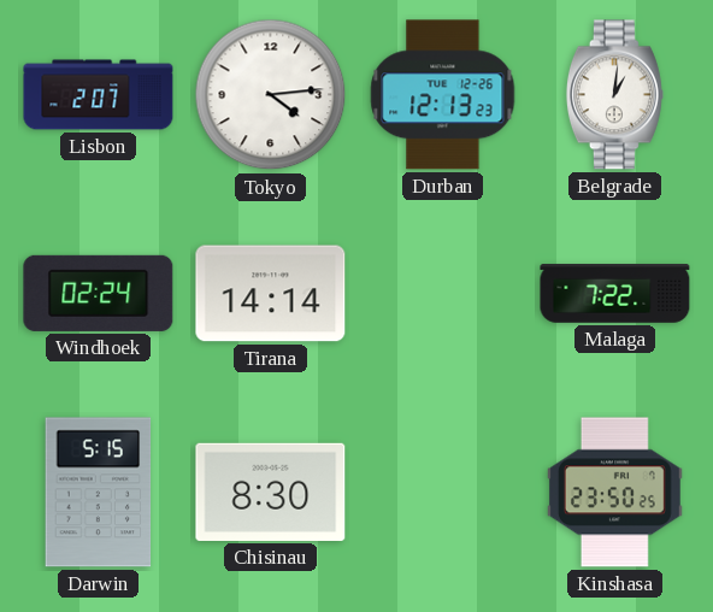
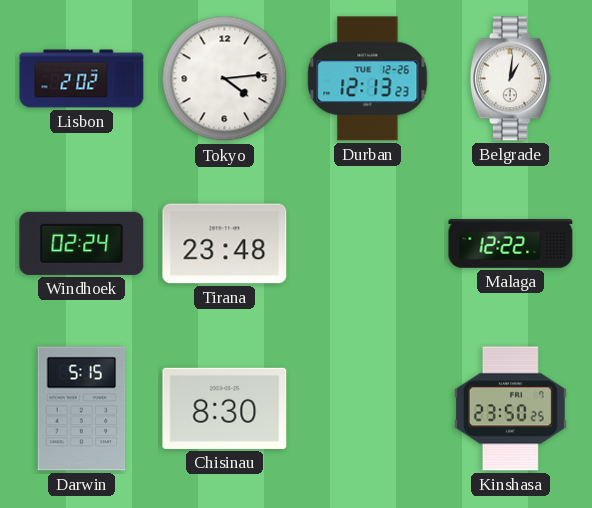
Lisbon: 2:07 -> 2:02
Tirana: 14:14 -> 23:48
Malaga: 7:22 -> 12:22
